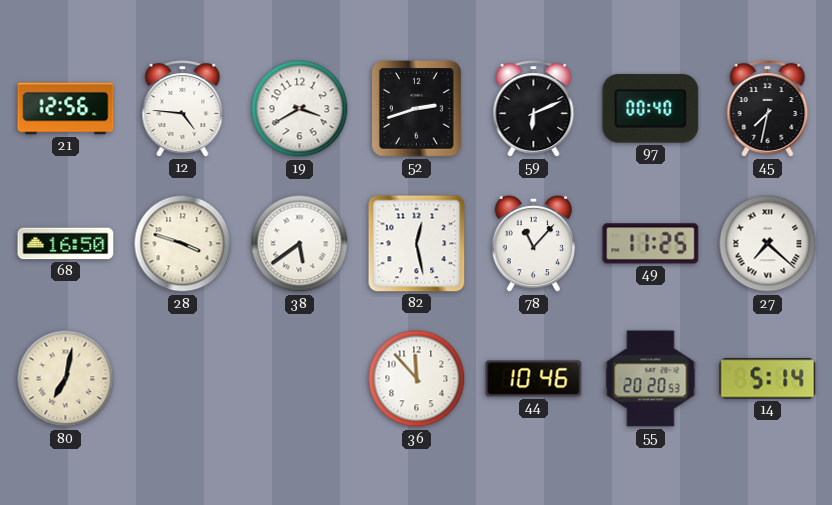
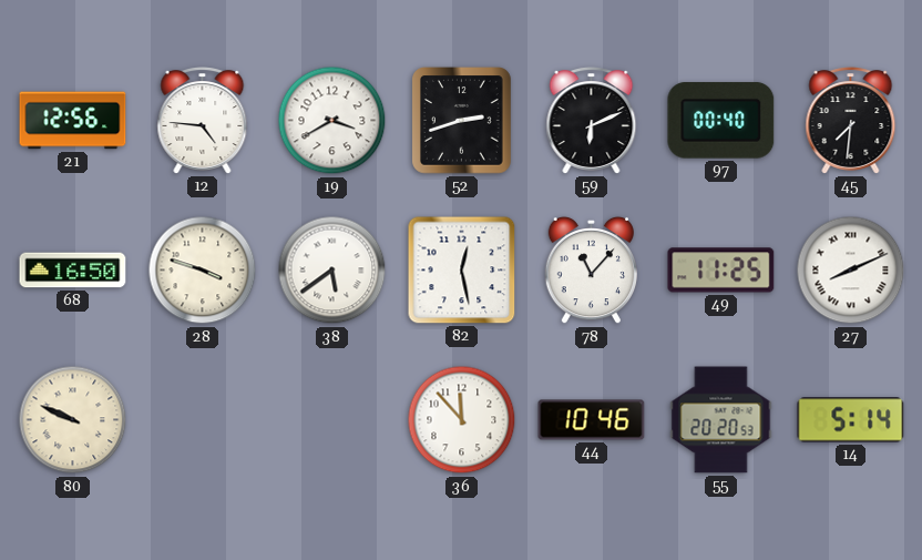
45: 7:32 -> 7:31
27: 7:22 -> 8:11
80: 7:02 -> 9:49
